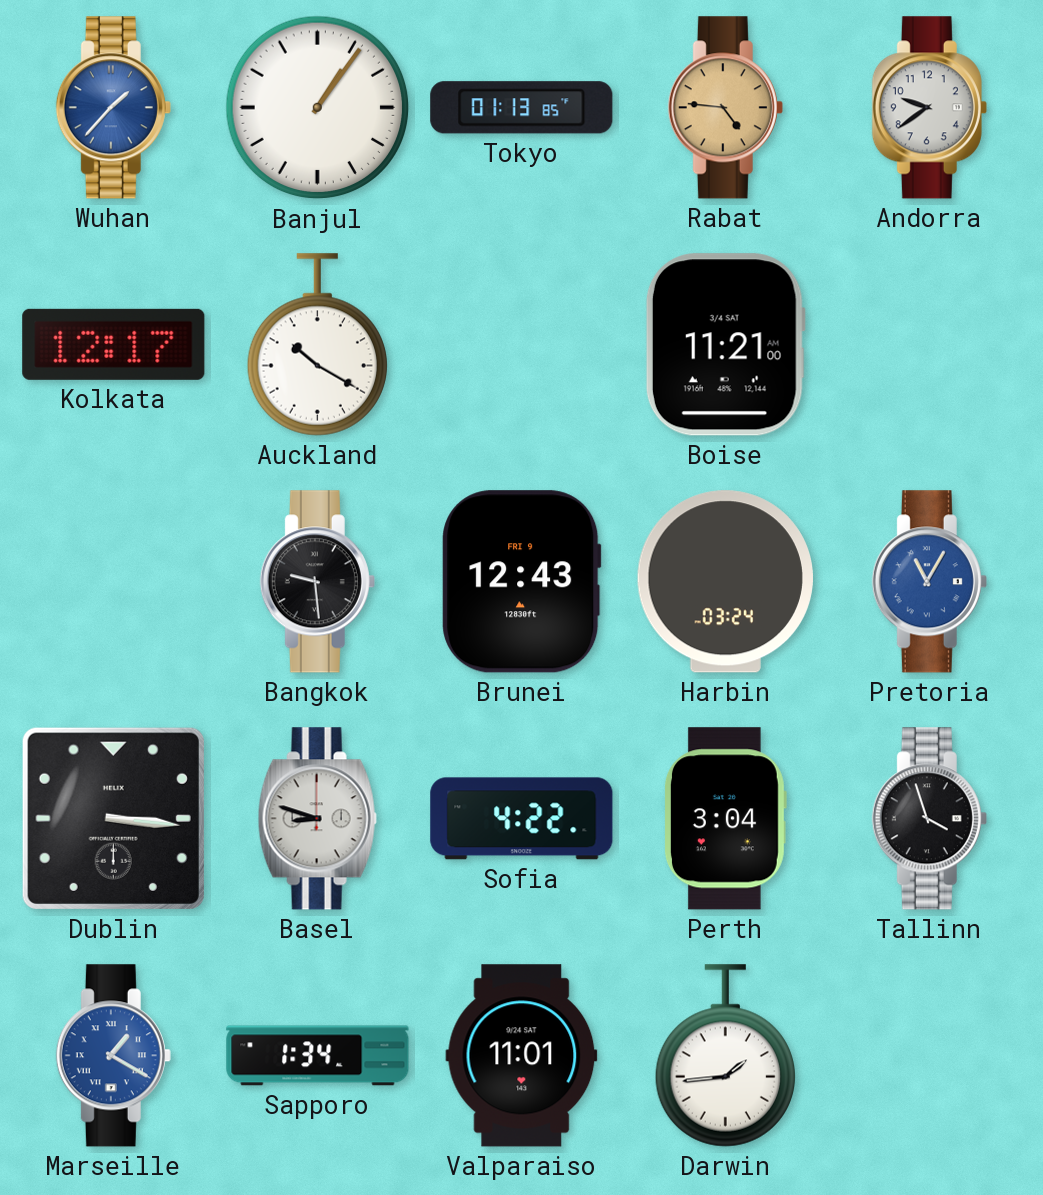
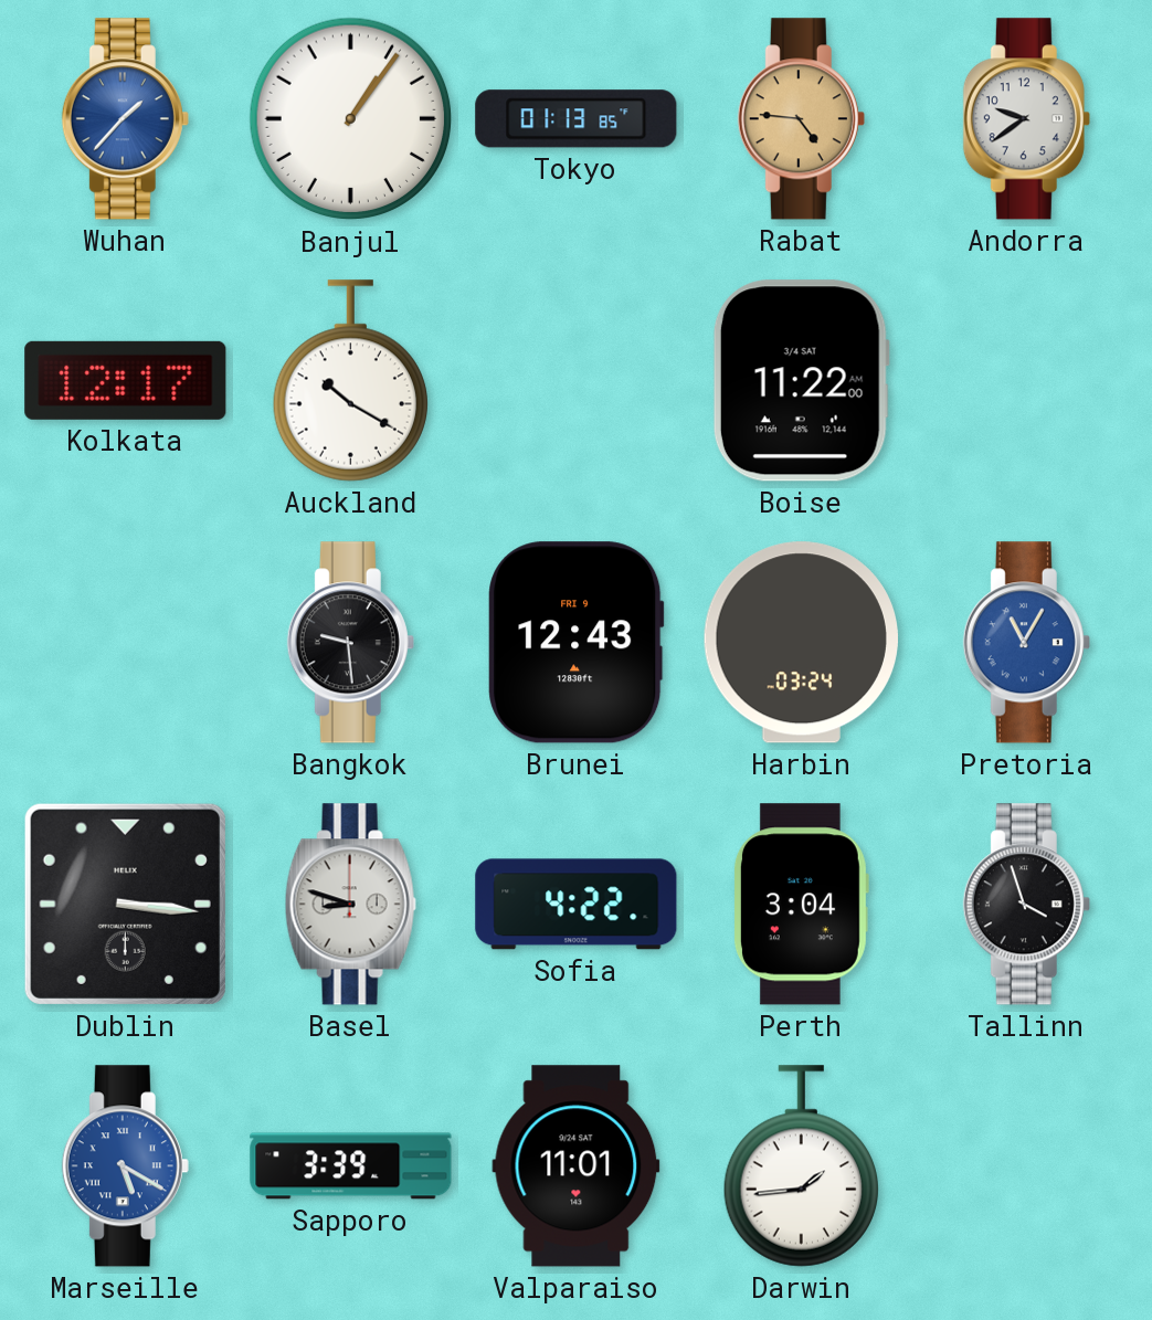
Boise: 11:21 -> 11:22
Marseille: 1:20 -> 5:20
Sapporo: 1:34 -> 3:39
